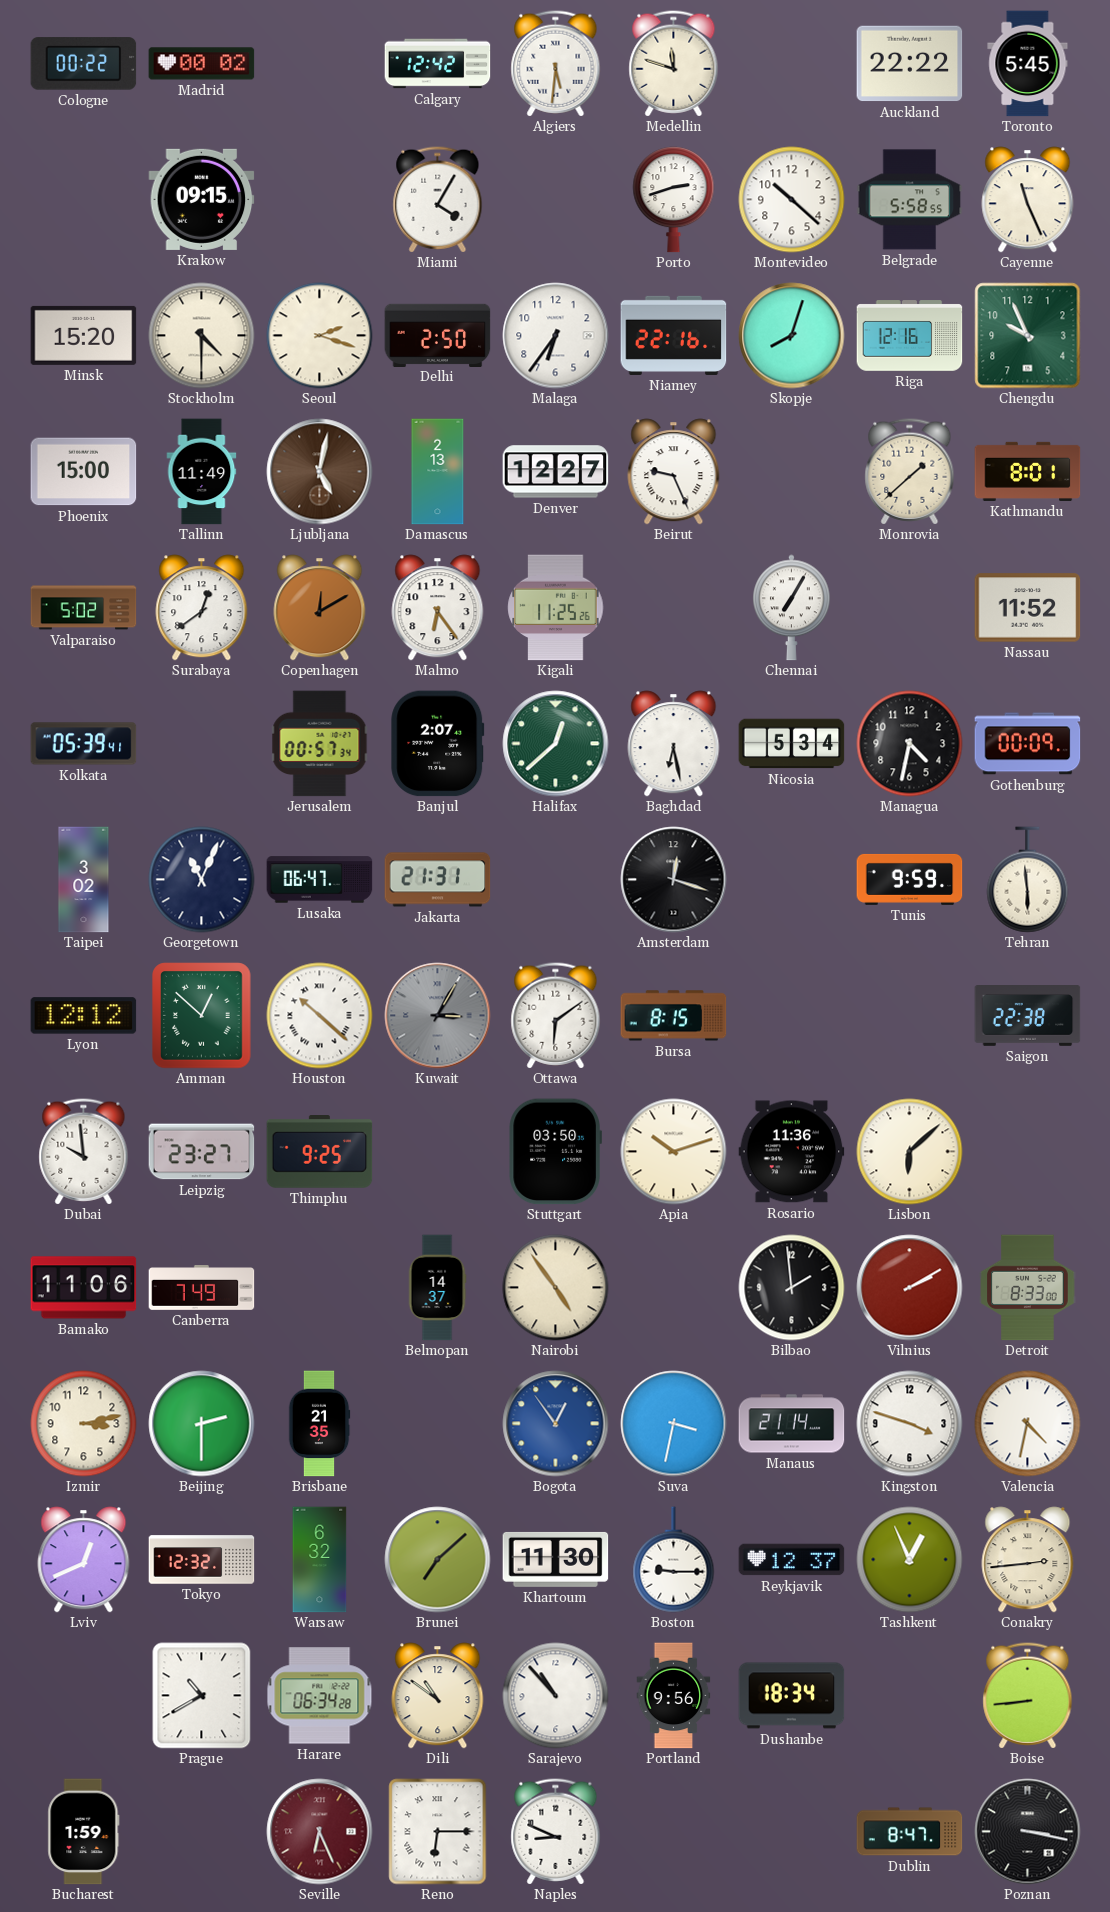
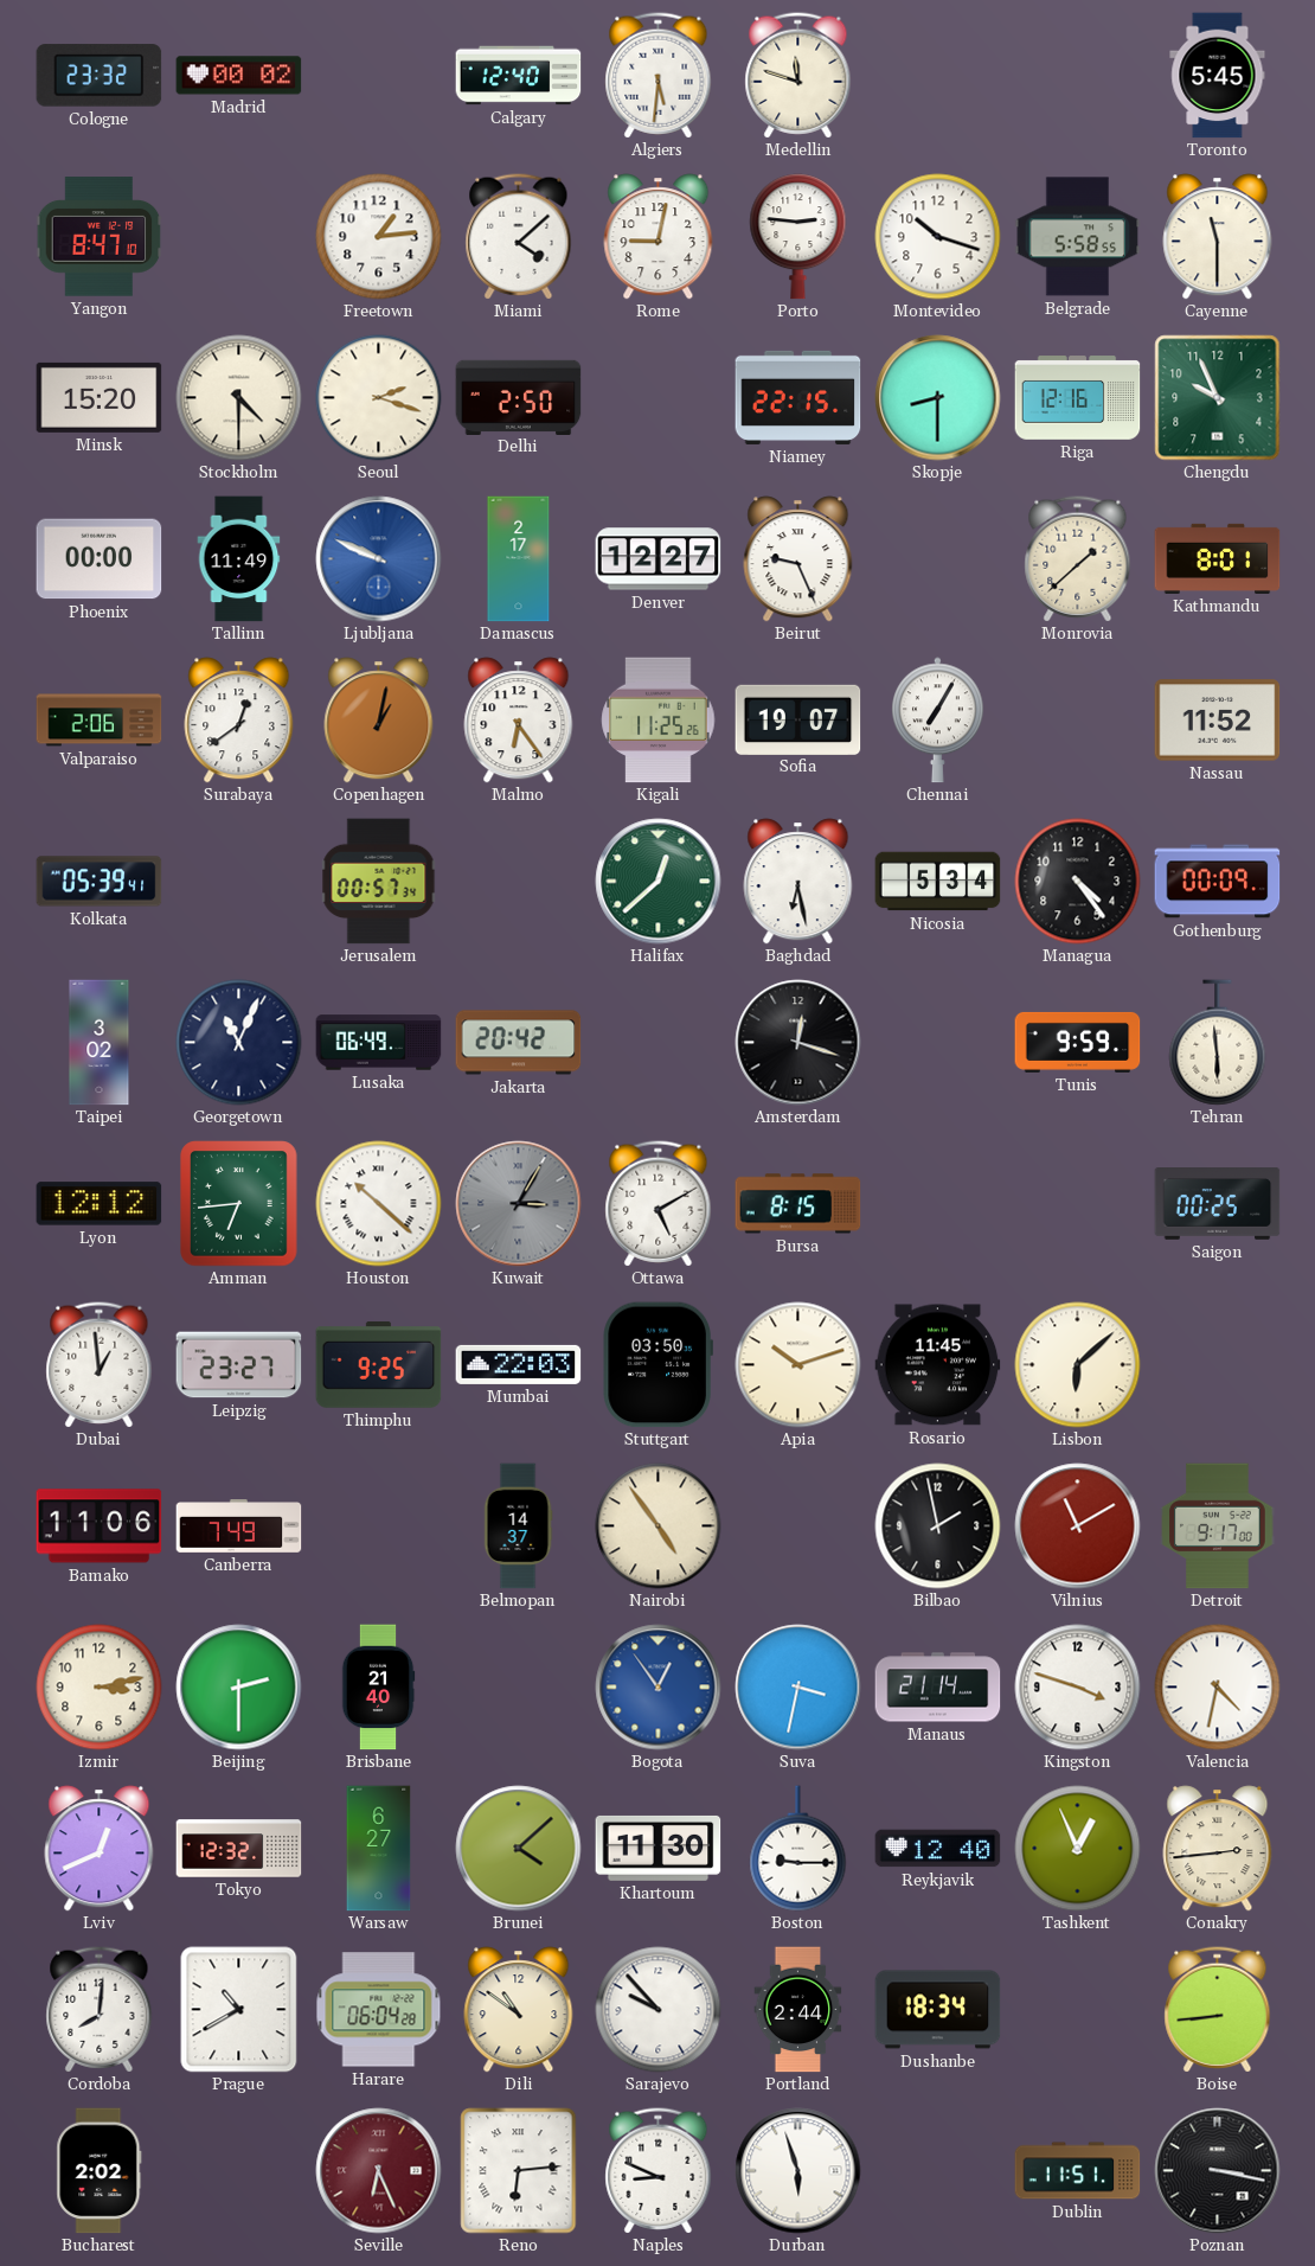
Cologne: 00:22 -> 23:32
Calgary: 12:42 -> 12:40
Auckland: 22:22 -> none
Yangon: none -> 8:47
Krakow: 09:15 -> none
Freetown: none -> 1:14
Miami: 4:05 -> 4:08
Rome: none -> 9:02
Porto: 2:42 -> 2:46
Montevideo: 10:22 -> 10:18
Cayenne: 11:26 -> 11:30
Malaga: 6:36 -> none
Niamey: 22:16 -> 22:15
Skopje: 8:03 -> 8:30
Phoenix: 15:00 -> 00:00
Ljubljana: 5:02 -> 9:49
Ljubljana dial: brown -> blue
Damascus: 2:13 -> 2:17
Valparaiso: 5:02 -> 2:06
Copenhagen: 12:10 -> 1:02
Sofia: none -> 19:07
Banjul: 2:07 -> none
Managua: 4:32 -> 4:24
Lusaka: 06:47 -> 06:49
Jakarta: 21:31 -> 20:42
Amman: 12:52 -> 6:44
Ottawa: 6:09 -> 5:10
Saigon: 22:38 -> 00:25
Dubai: 9:59 -> 12:59
Mumbai: none -> 22:03
Rosario: 11:36 -> 11:45
Bilbao: 1:59 -> 1:58
Vilnius: 2:10 -> 11:10
Detroit: 8:33 -> 9:17
Brisbane: 21:35 -> 21:40
Warsaw: 6:32 -> 6:27
Brunei: 7:08 -> 4:08
Reykjavik: 12:37 -> 12:40
Cordoba: none -> 8:01
Harare: 06:34 -> 06:04
Sarajevo: 10:53 -> 9:53
Portland: 9:56 -> 2:44
Bucharest: 1:59 -> 2:02
Reno: 6:15 -> 6:14
Durban: none -> 5:57
Dublin: 8:47 -> 11:51
